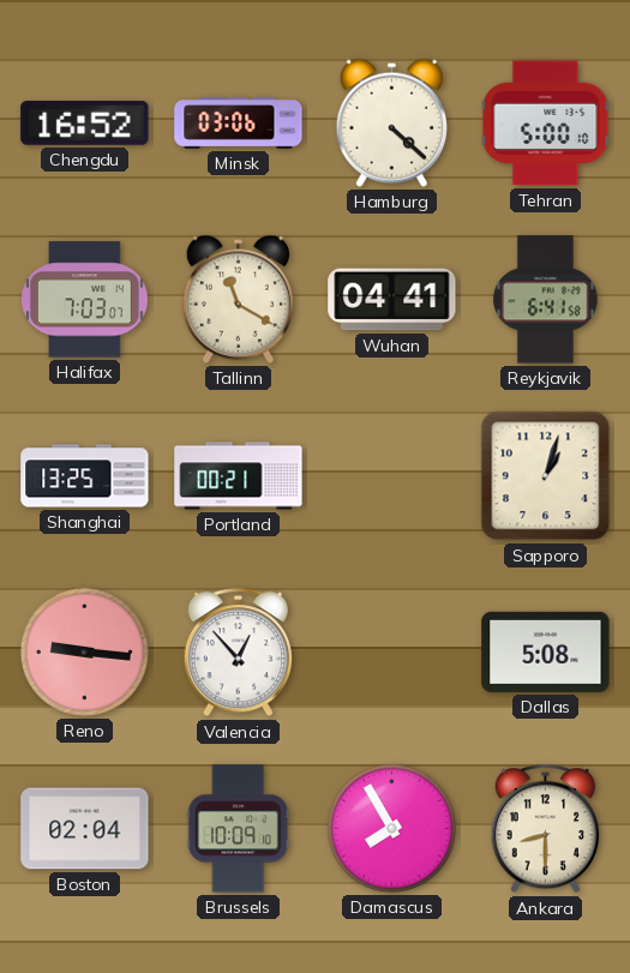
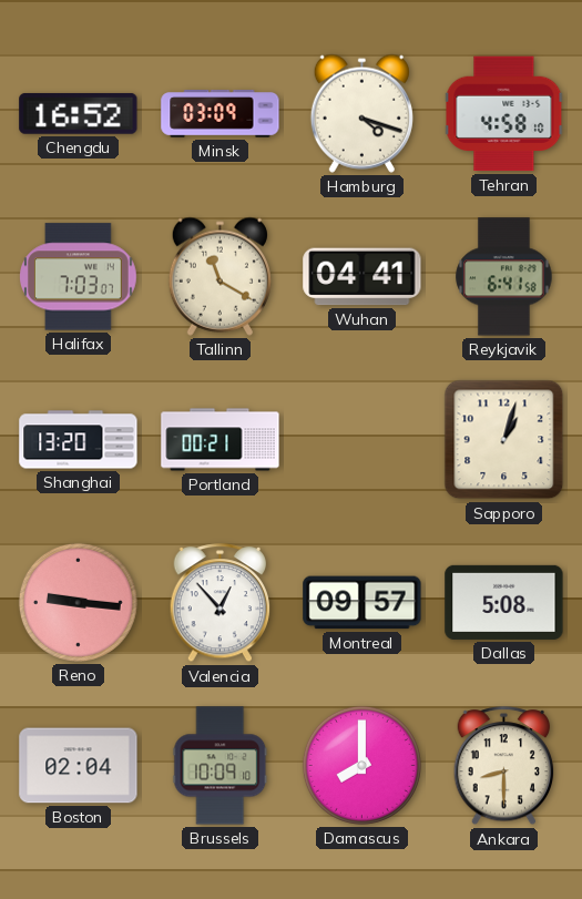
Minsk: 03:06 -> 03:09
Hamburg: 4:22 -> 4:18
Tehran: 5:00 -> 4:58
Shanghai: 13:25 -> 13:20
Montreal: none -> 09:57
Damascus: 7:55 -> 8:00
